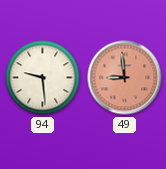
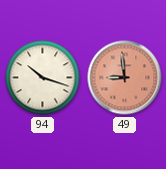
94: 9:29 -> 10:18
